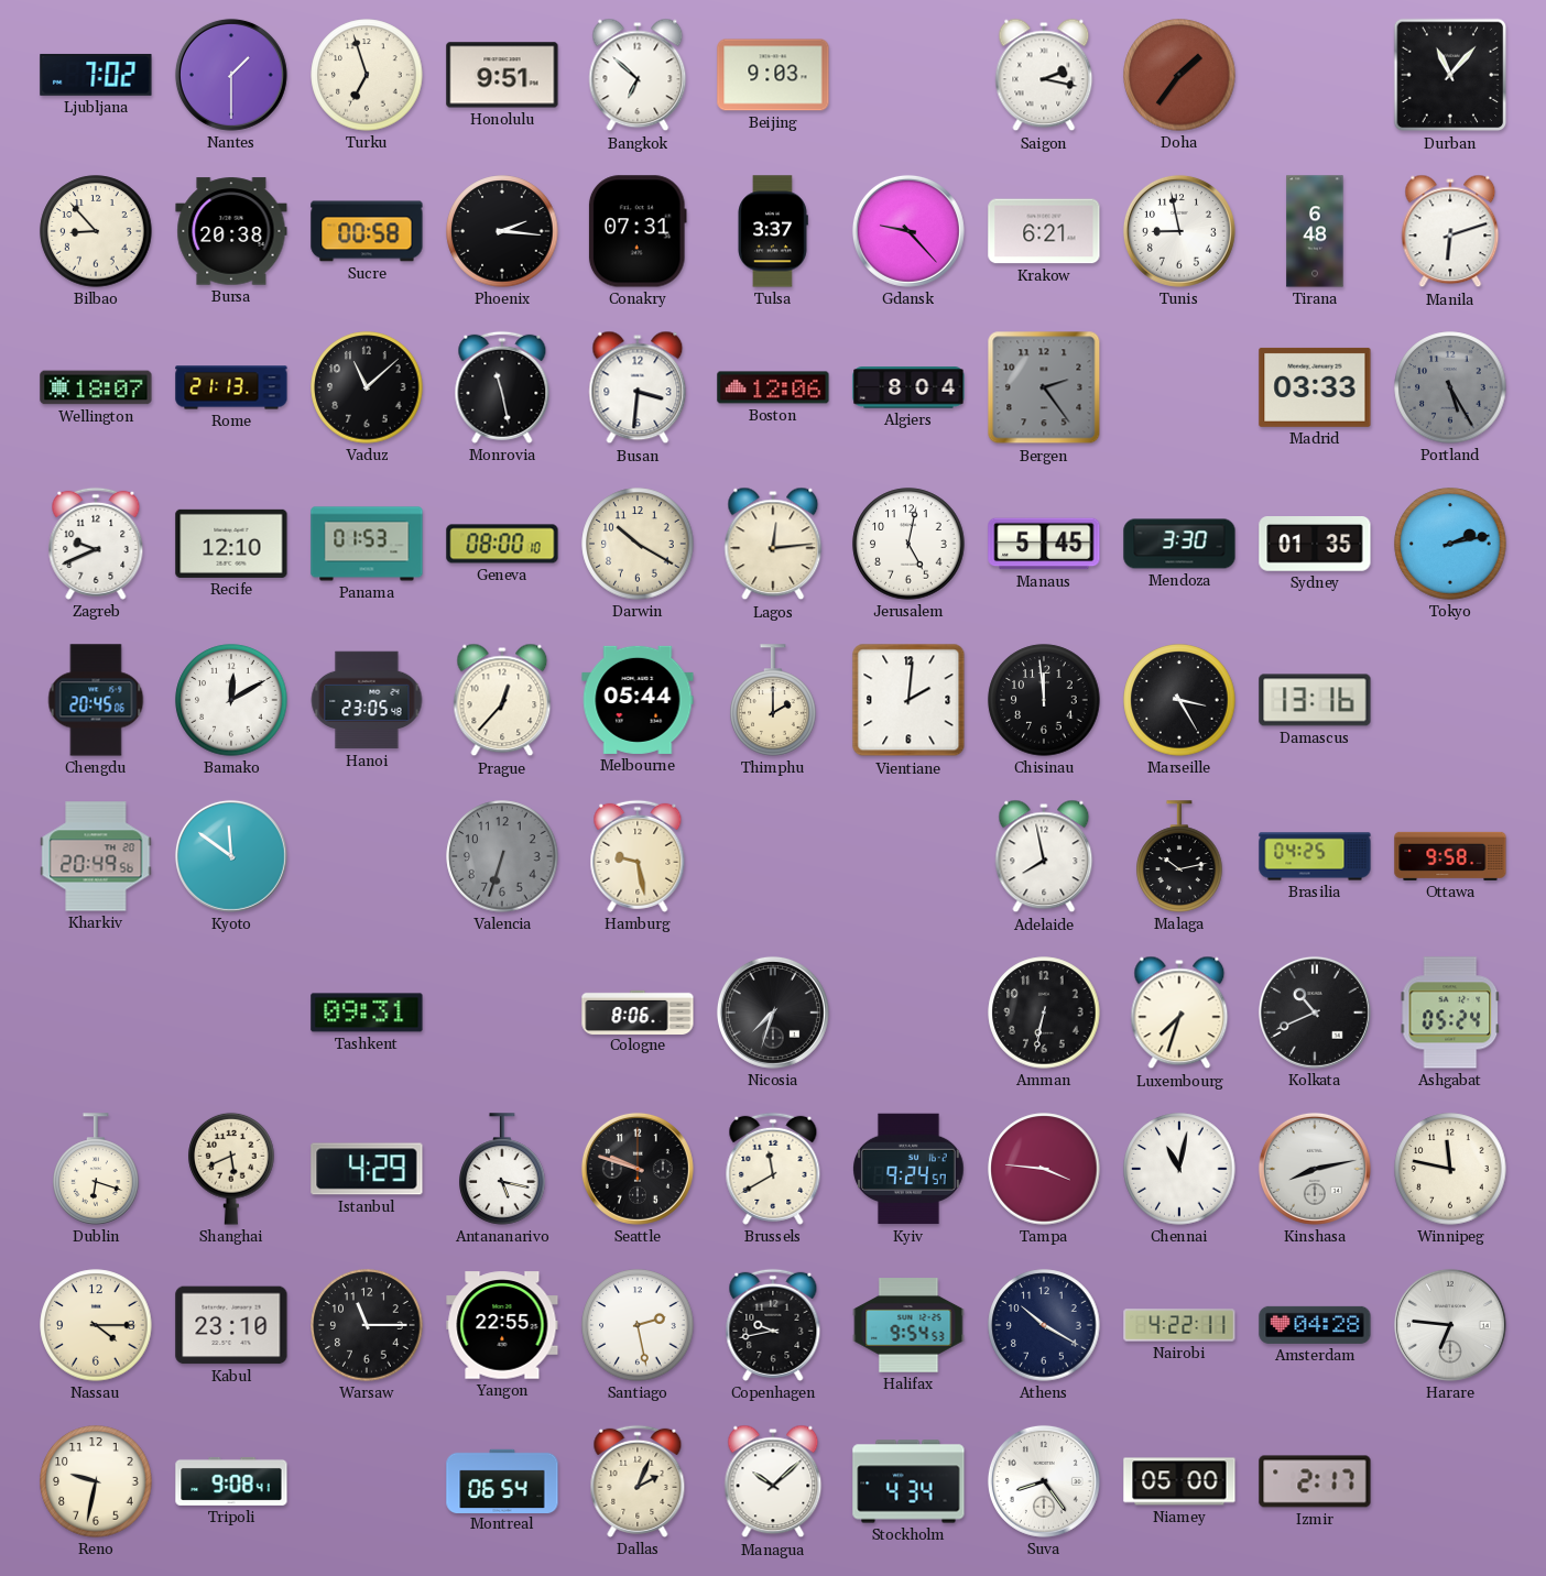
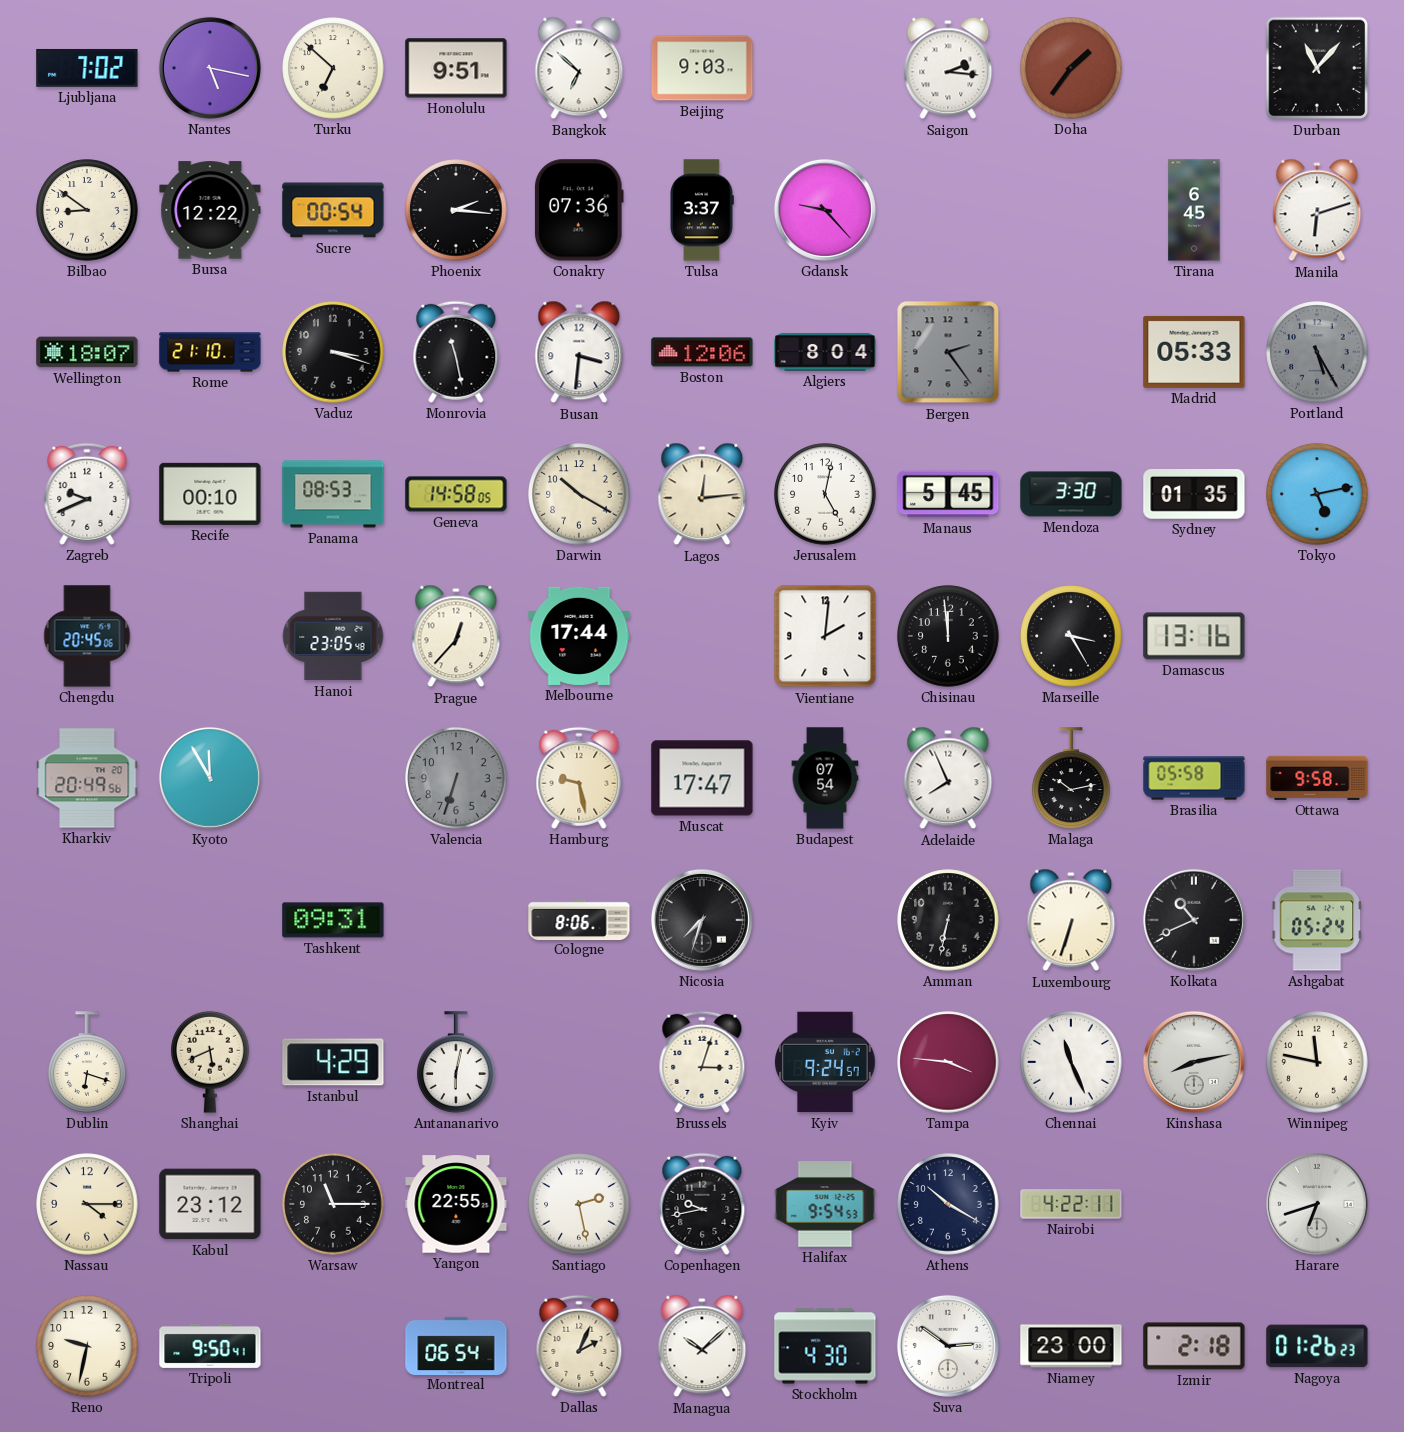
Nantes: 1:30 -> 5:17
Turku: 6:57 -> 6:52
Saigon: 2:17 -> 2:16
Bilbao: 8:53 -> 8:51
Bursa: 20:38 -> 12:22
Sucre: 00:58 -> 00:54
Conakry: 07:31 -> 07:36
Krakow: 6:21 -> none
Tunis: 8:58 -> none
Tirana: 6:48 -> 6:45
Rome: 21:13 -> 21:10
Vaduz: 11:08 -> 3:18
Madrid: 03:33 -> 05:33
Recife: 12:10 -> 00:10
Panama: 01:53 -> 08:53
Geneva: 08:00 -> 14:58
Tokyo: 2:13 -> 5:13
Bamako: 12:10 -> none
Melbourne: 05:44 -> 17:44
Thimphu: 2:00 -> none
Kyoto: 11:51 -> 11:55
Muscat: none -> 17:47
Budapest: none -> 07:54
Adelaide: 7:58 -> 7:56
Brasilia: 04:25 -> 05:58
Luxembourg: 7:33 -> 6:33
Antananarivo: 5:17 -> 6:02
Seattle: 9:48 -> none
Brussels: 11:40 -> 3:03
Chennai: 11:02 -> 11:26
Kabul: 23:10 -> 23:12
Amsterdam: 04:28 -> none
Harare: 6:46 -> 6:42
Tripoli: 9:08 -> 9:50
Stockholm: 4:34 -> 4:30
Suva: 8:24 -> 2:51
Niamey: 05:00 -> 23:00
Izmir: 2:17 -> 2:18
Nagoya: none -> 01:26
